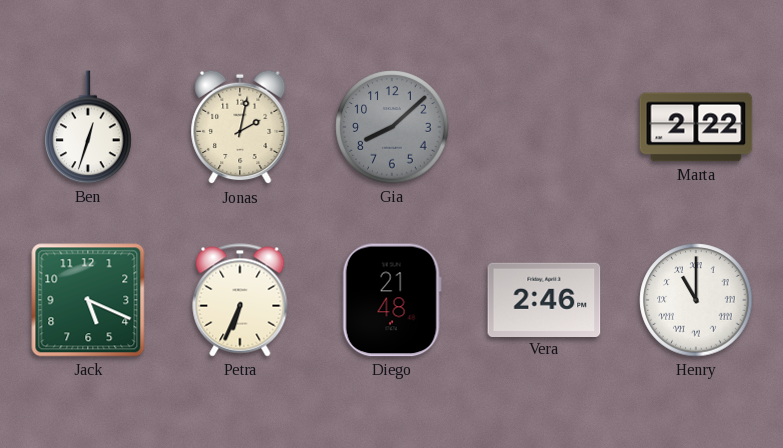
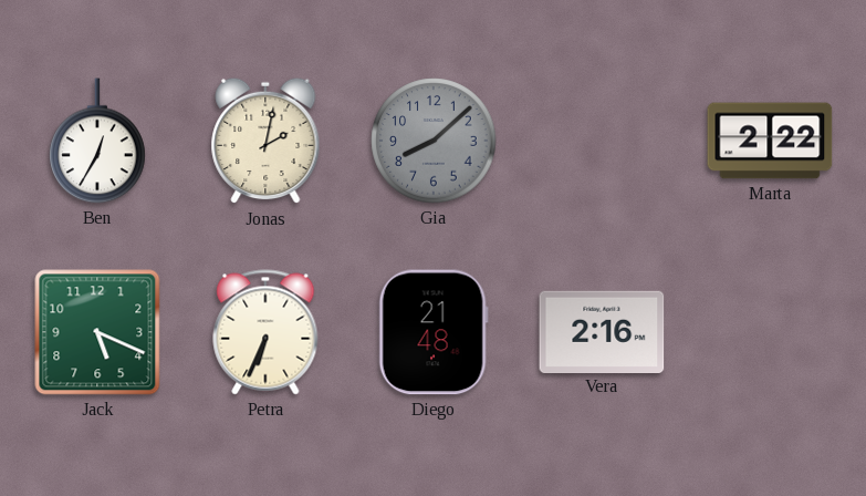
Ben: 12:33 -> 12:35
Vera: 2:46 -> 2:16
Henry: 11:00 -> none
